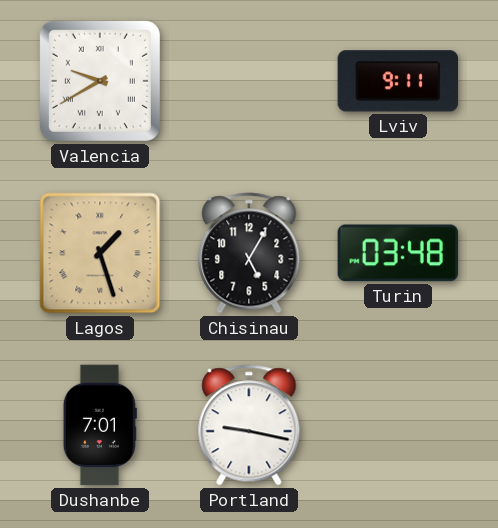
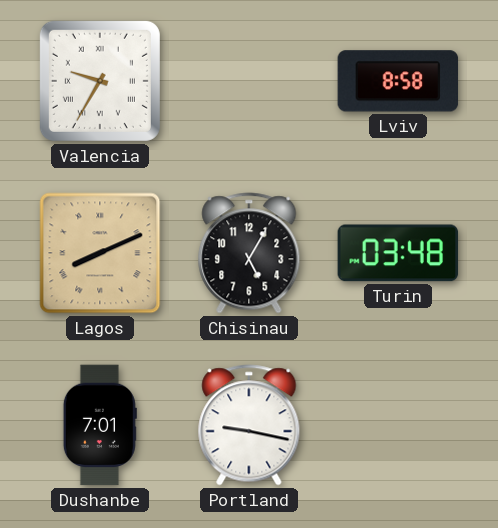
Valencia: 9:40 -> 9:35
Lviv: 9:11 -> 8:58
Lagos: 1:27 -> 8:11
